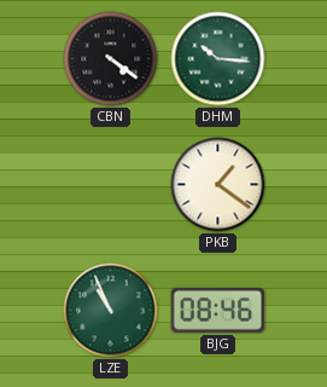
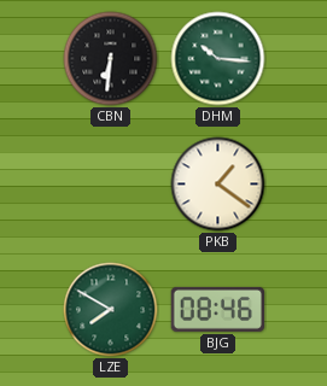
CBN: 4:21 -> 6:31
LZE: 10:56 -> 7:50
